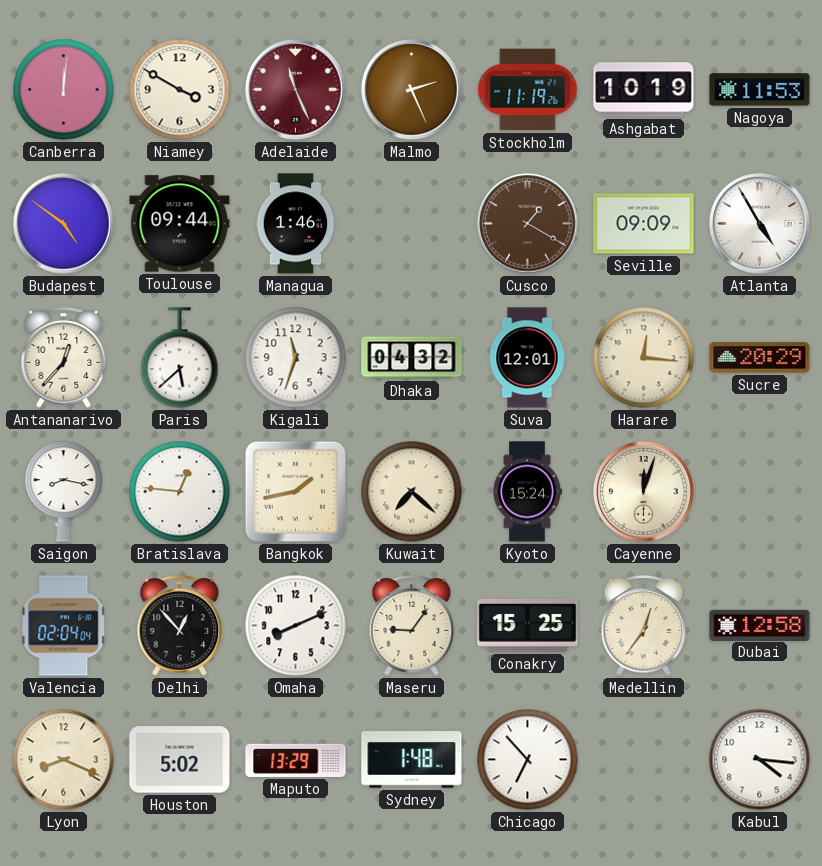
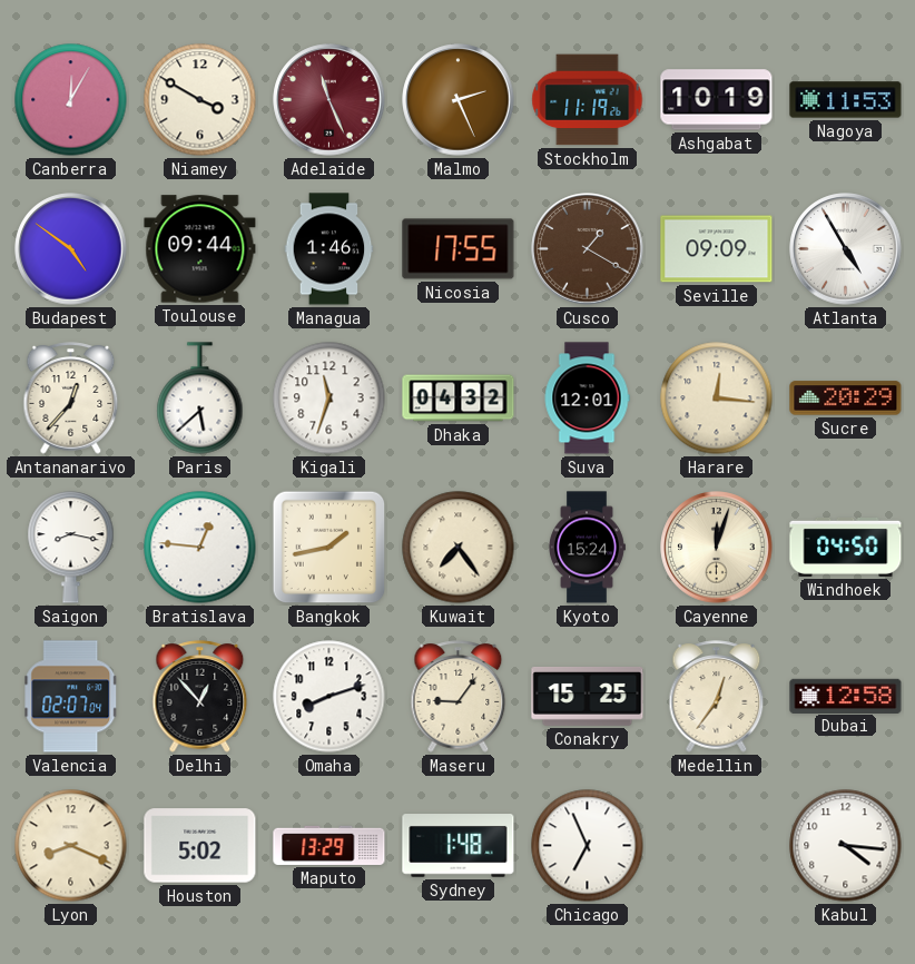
Canberra: 12:01 -> 12:05
Nicosia: none -> 17:55
Kuwait: 7:22 -> 7:24
Windhoek: none -> 04:50
Valencia: 02:04 -> 02:07
Omaha: 8:11 -> 8:12
Chicago: 6:53 -> 6:56
